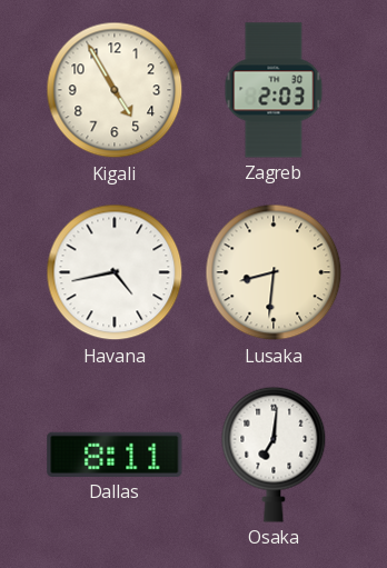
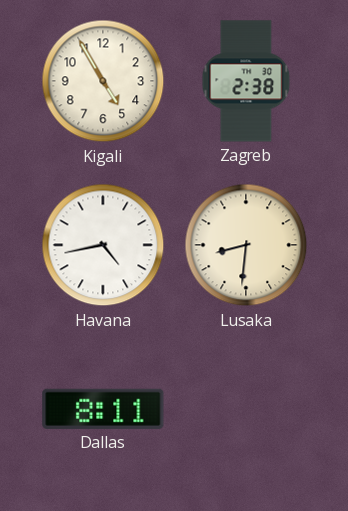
Zagreb: 2:03 -> 2:38
Osaka: 7:01 -> none
